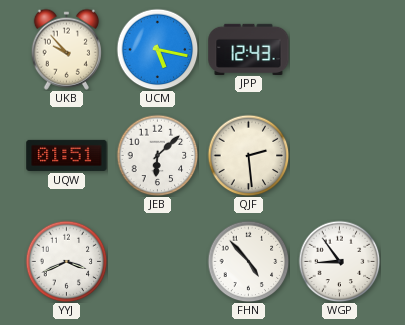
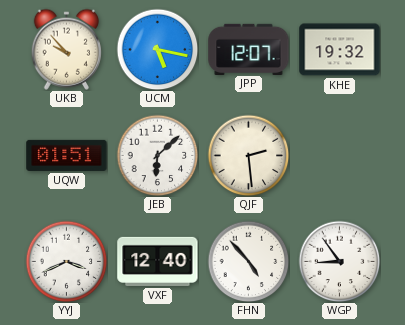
JPP: 12:43 -> 12:07
KHE: none -> 19:32
VXF: none -> 12:40
